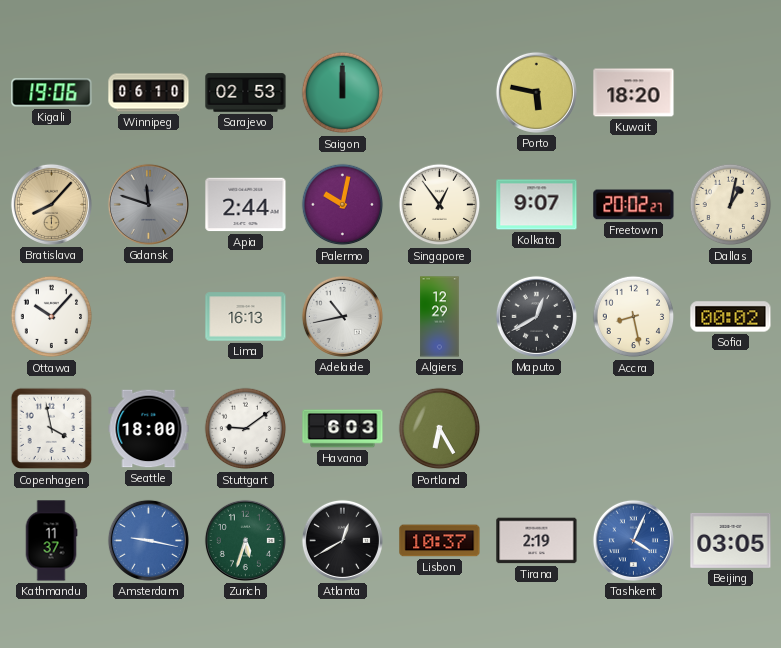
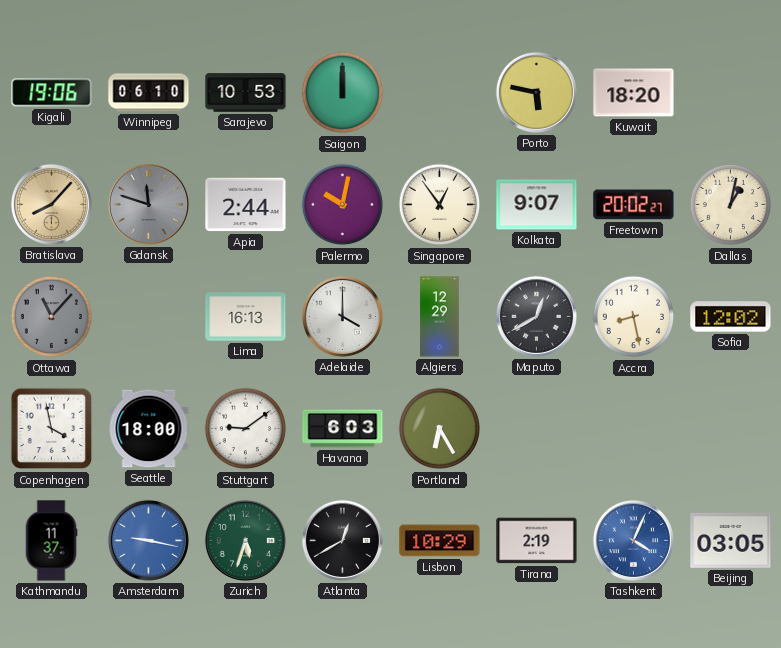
Sarajevo: 02:53 -> 10:53
Ottawa: 10:07 -> 11:07
Ottawa dial: white -> grey
Adelaide: 10:43 -> 4:00
Sofia: 00:02 -> 12:02
Lisbon: 10:37 -> 10:29
